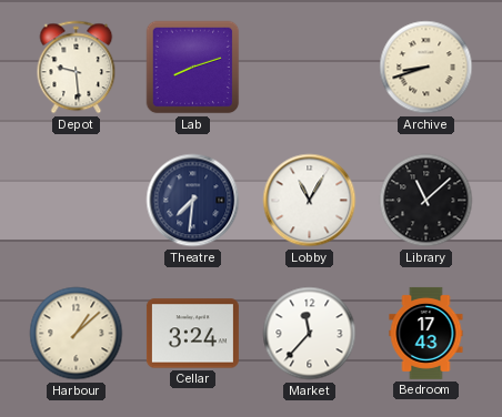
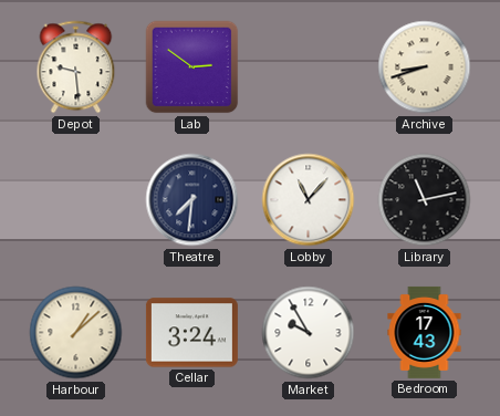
Lab: 8:12 -> 2:51
Lobby: 11:05 -> 11:07
Library: 11:08 -> 11:13
Market: 11:37 -> 9:55
